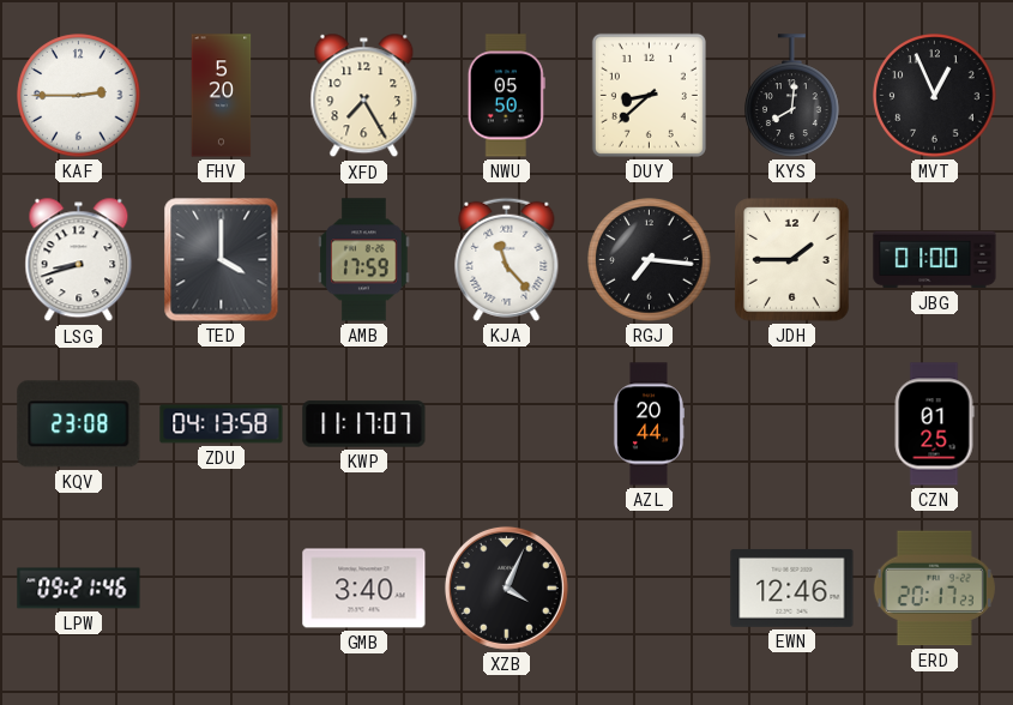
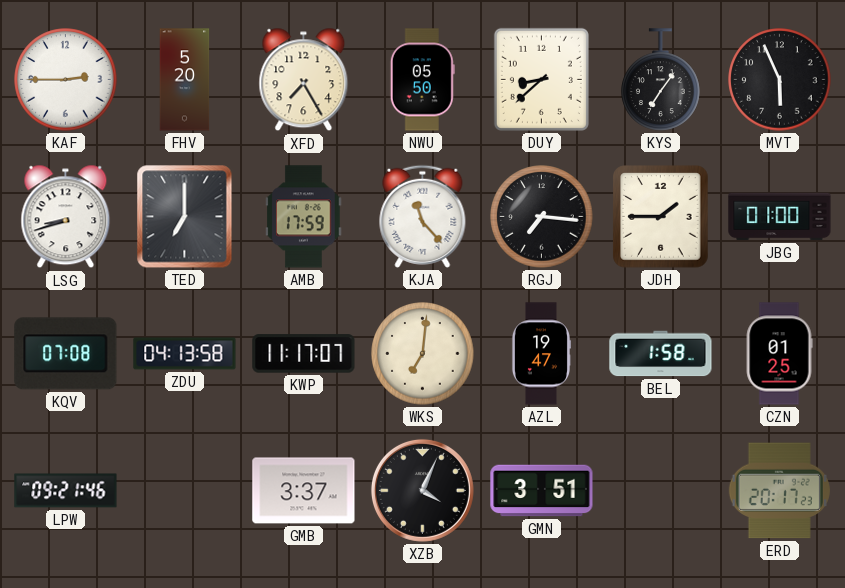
KYS: 8:01 -> 7:06
MVT: 12:56 -> 5:56
TED: 4:00 -> 7:00
KQV: 23:08 -> 07:08
WKS: none -> 7:01
AZL: 20:44 -> 19:47
BEL: none -> 1:58
GMB: 3:40 -> 3:37
GMN: none -> 3:51
EWN: 12:46 -> none
